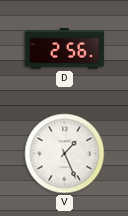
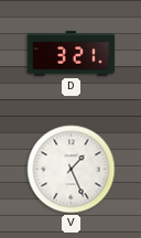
D: 2:56 -> 3:21
